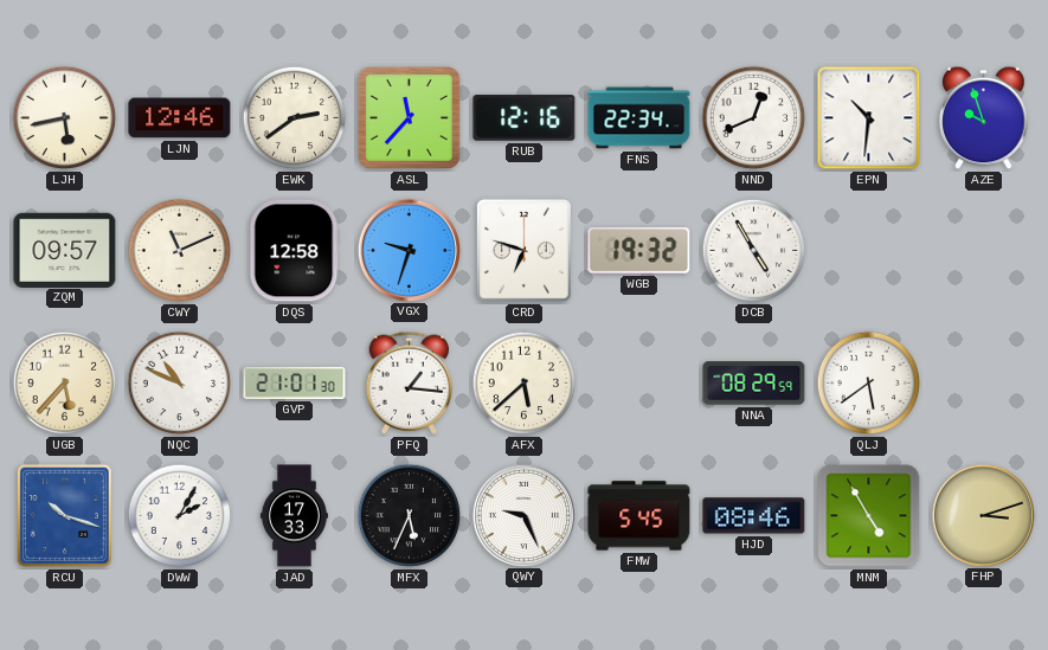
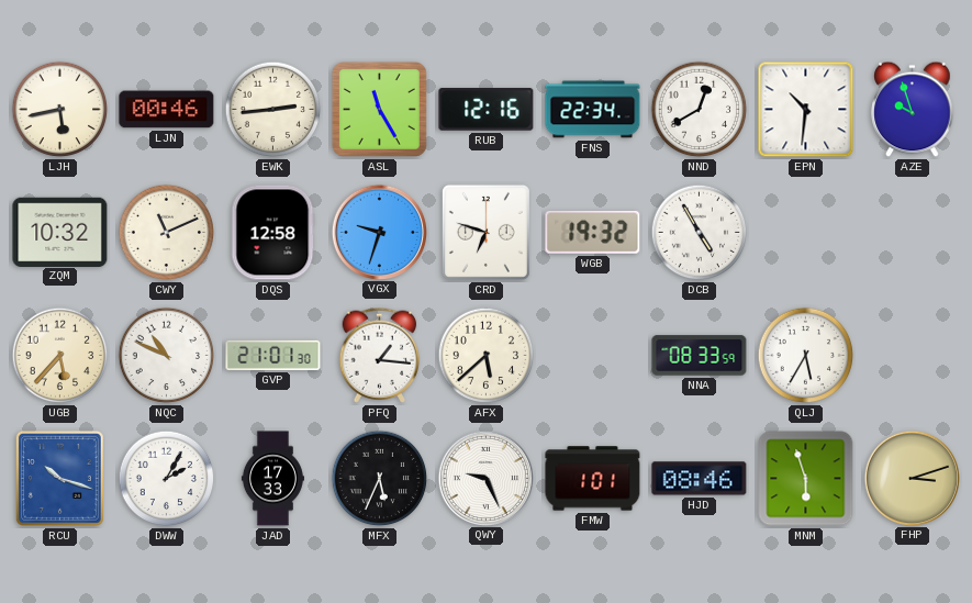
LJN: 12:46 -> 00:46
EWK: 2:39 -> 2:44
ASL: 11:37 -> 11:25
NND: 12:41 -> 12:40
ZQM: 09:57 -> 10:32
NNA: 08:29 -> 08:33
QLJ: 5:39 -> 5:35
FMW: 5:45 -> 1:01
MNM: 4:55 -> 5:57
